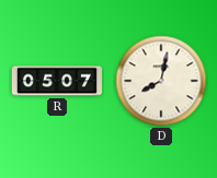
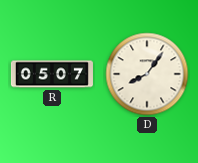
D: 8:02 -> 8:06
